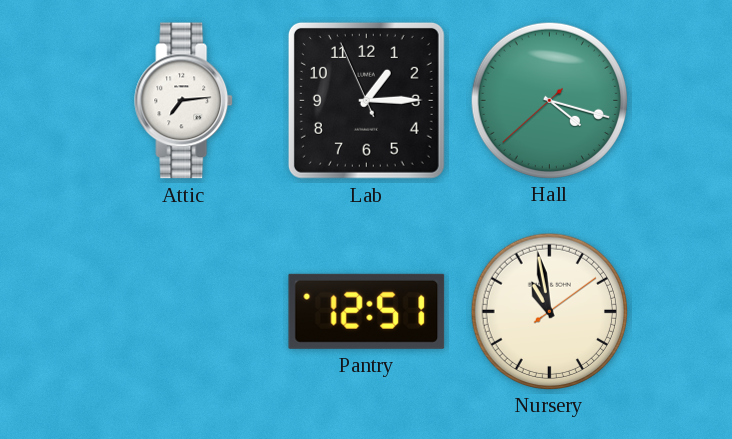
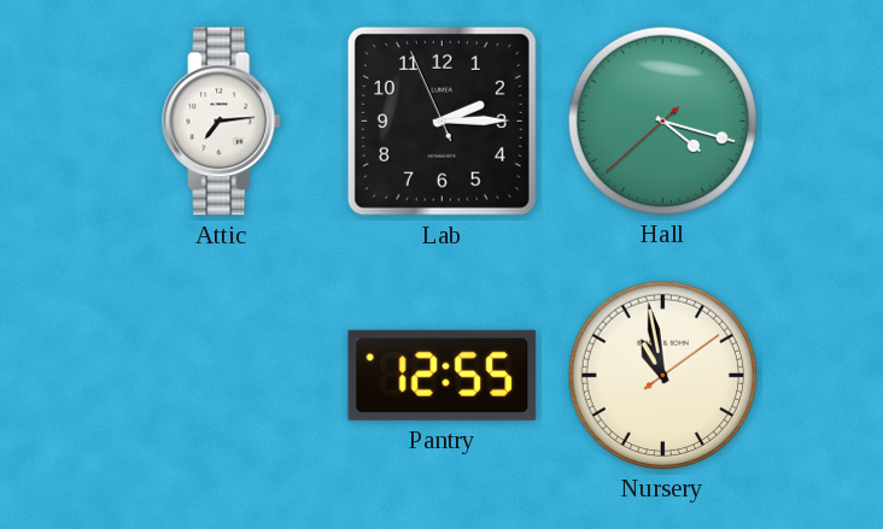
Lab: 1:14 -> 2:14
Pantry: 12:51 -> 12:55
